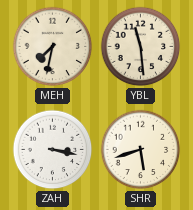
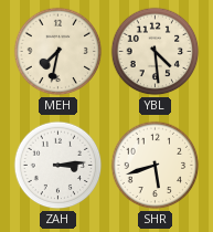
YBL: 11:29 -> 4:29
ZAH: 3:17 -> 3:14
